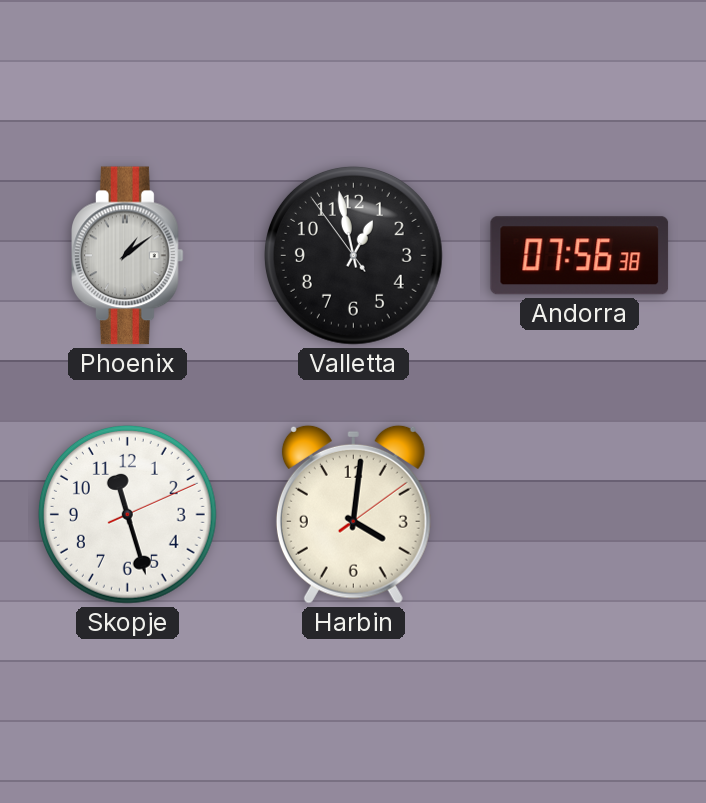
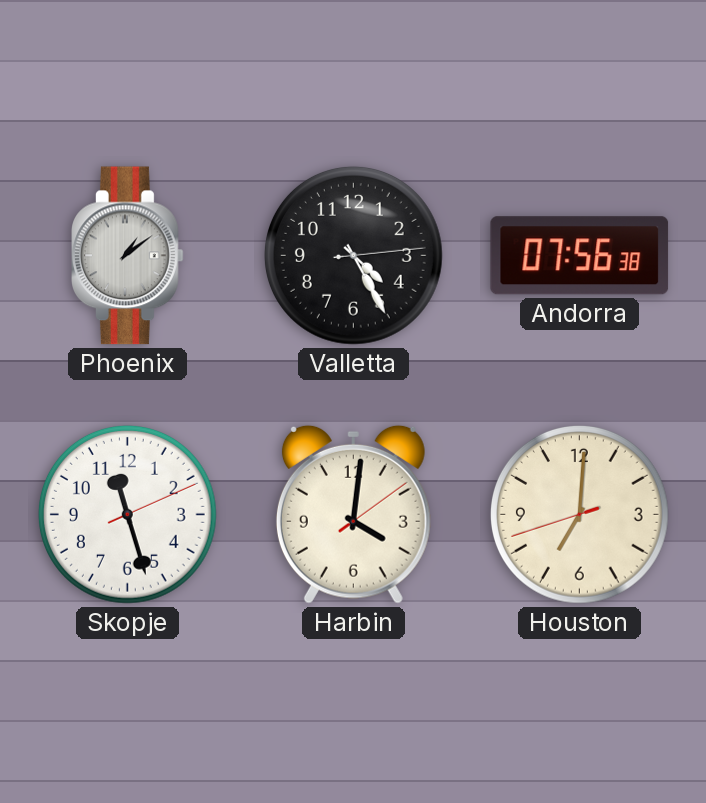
Valletta: 12:57 -> 4:25
Houston: none -> 7:00
